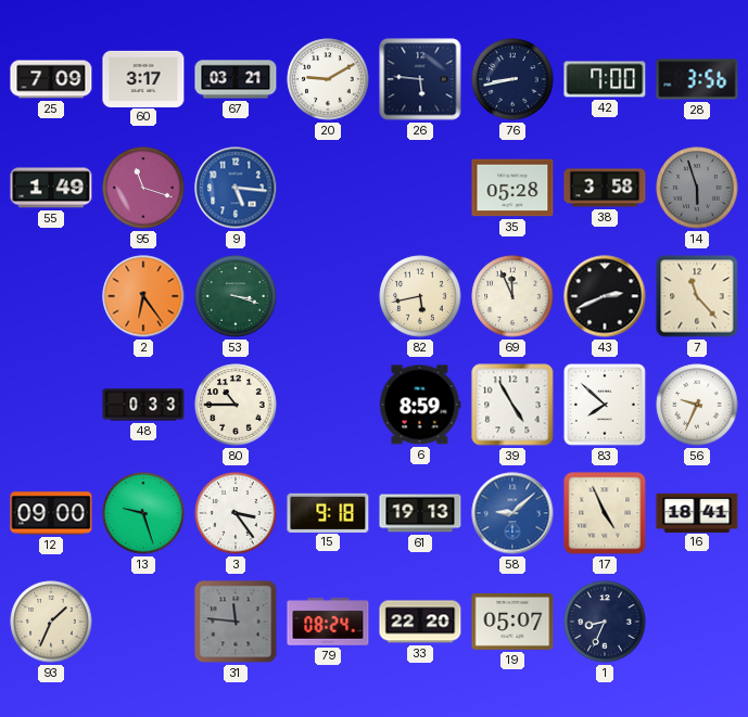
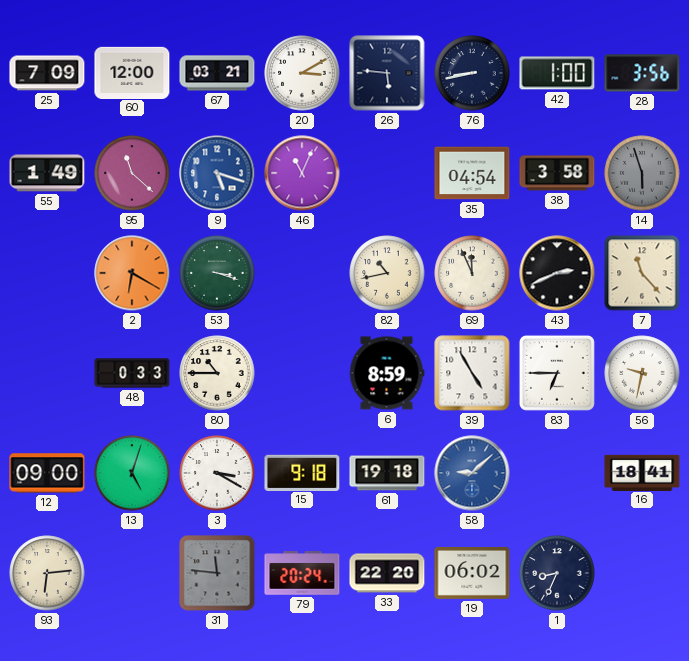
60: 3:17 -> 12:00
20: 9:10 -> 3:10
42: 7:00 -> 1:00
95: 11:18 -> 11:22
9: 5:16 -> 5:18
46: none -> 11:04
35: 05:28 -> 04:54
2: 6:24 -> 6:20
82: 5:43 -> 10:43
83: 7:52 -> 6:45
56: 9:34 -> 9:32
13: 9:27 -> 5:03
3: 3:24 -> 3:20
61: 19:13 -> 19:18
17: 4:56 -> none
93: 1:34 -> 6:14
79: 08:24 -> 20:24
19: 05:07 -> 06:02
